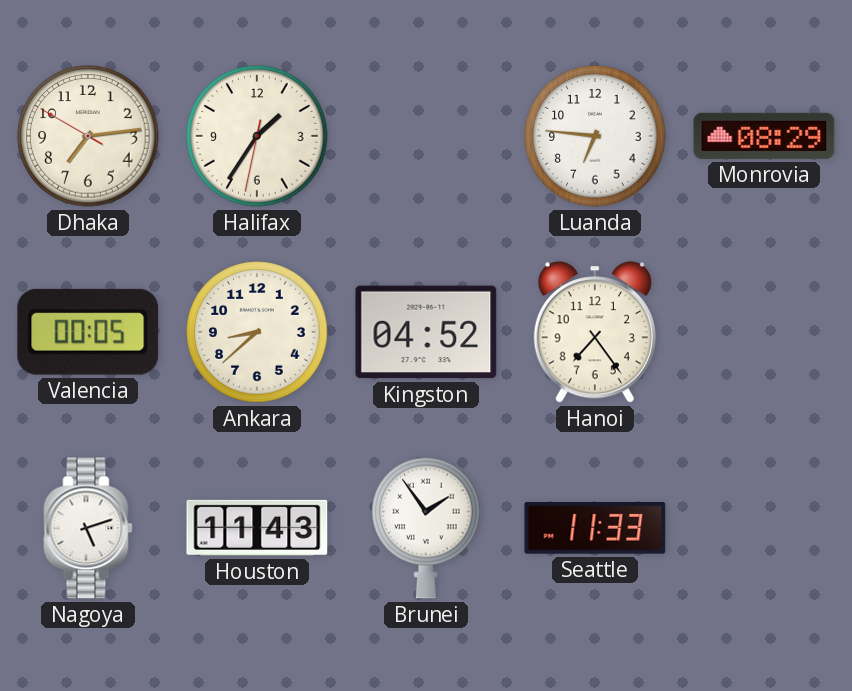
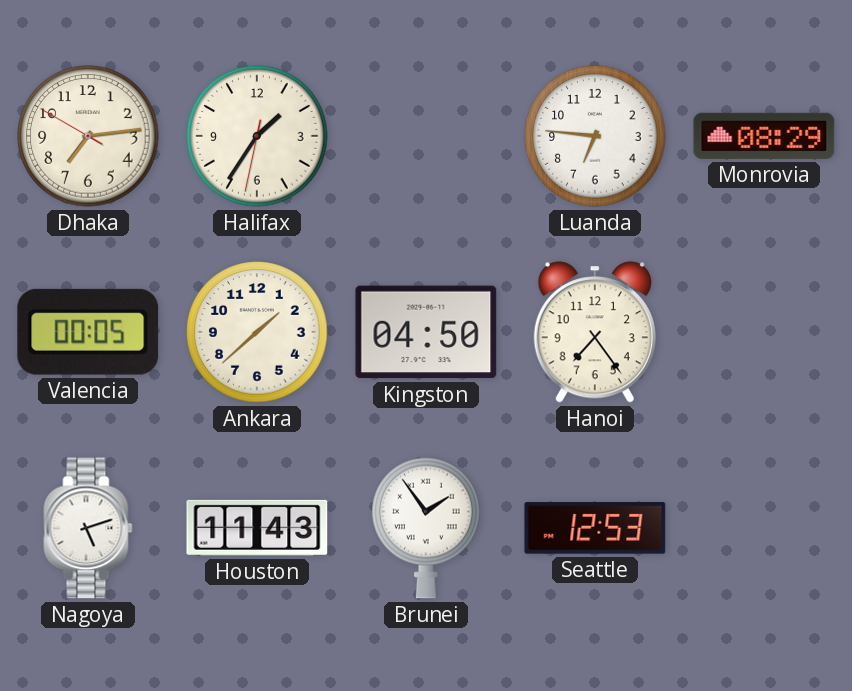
Ankara: 8:38 -> 1:38
Kingston: 04:52 -> 04:50
Seattle: 11:33 -> 12:53
